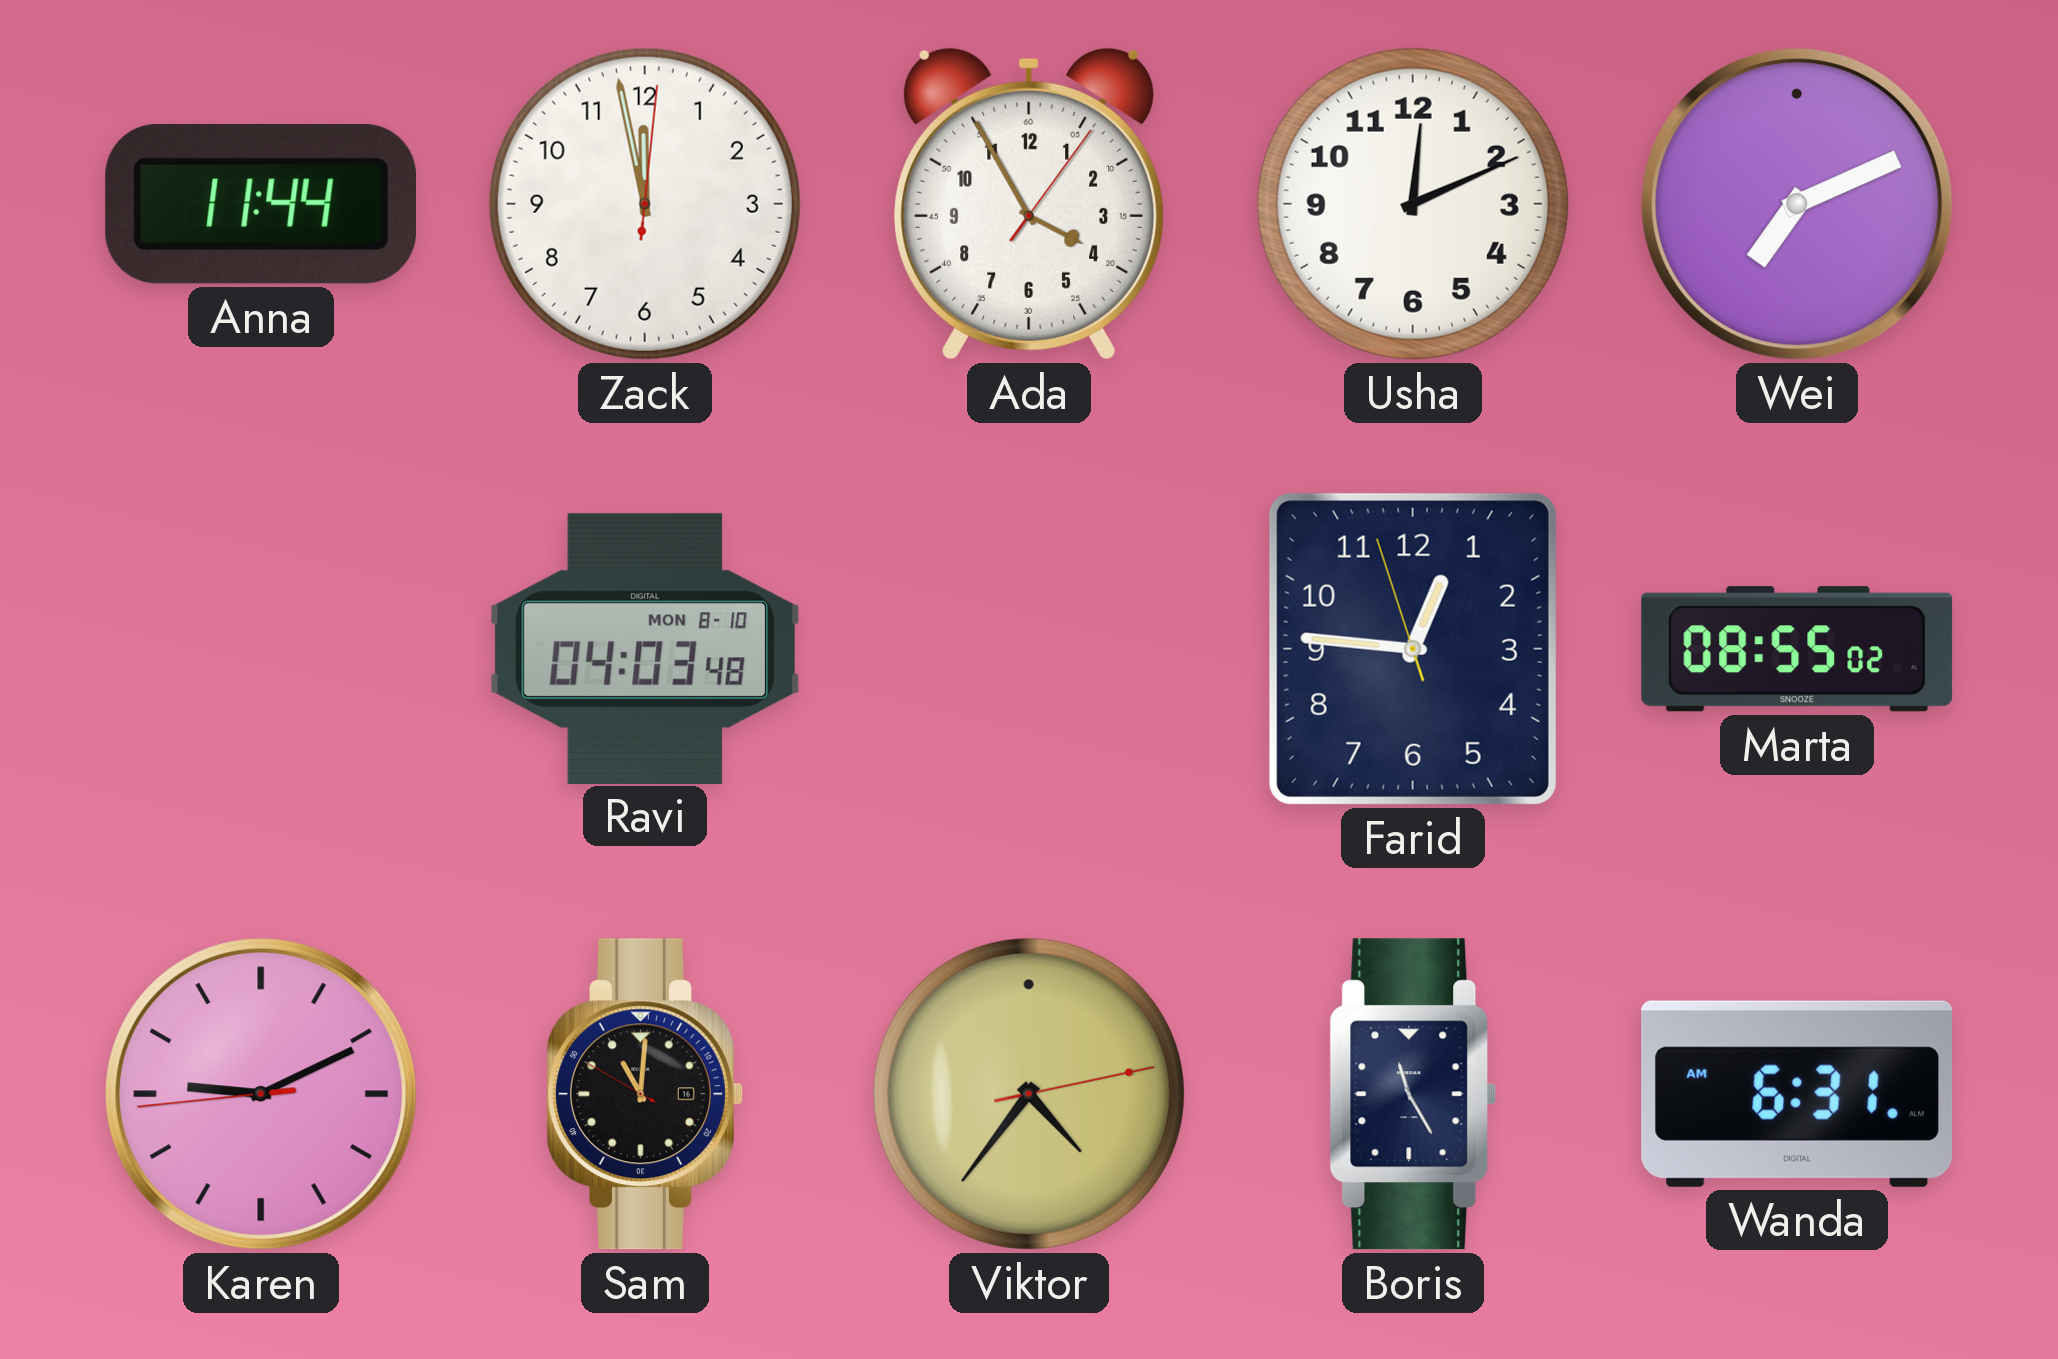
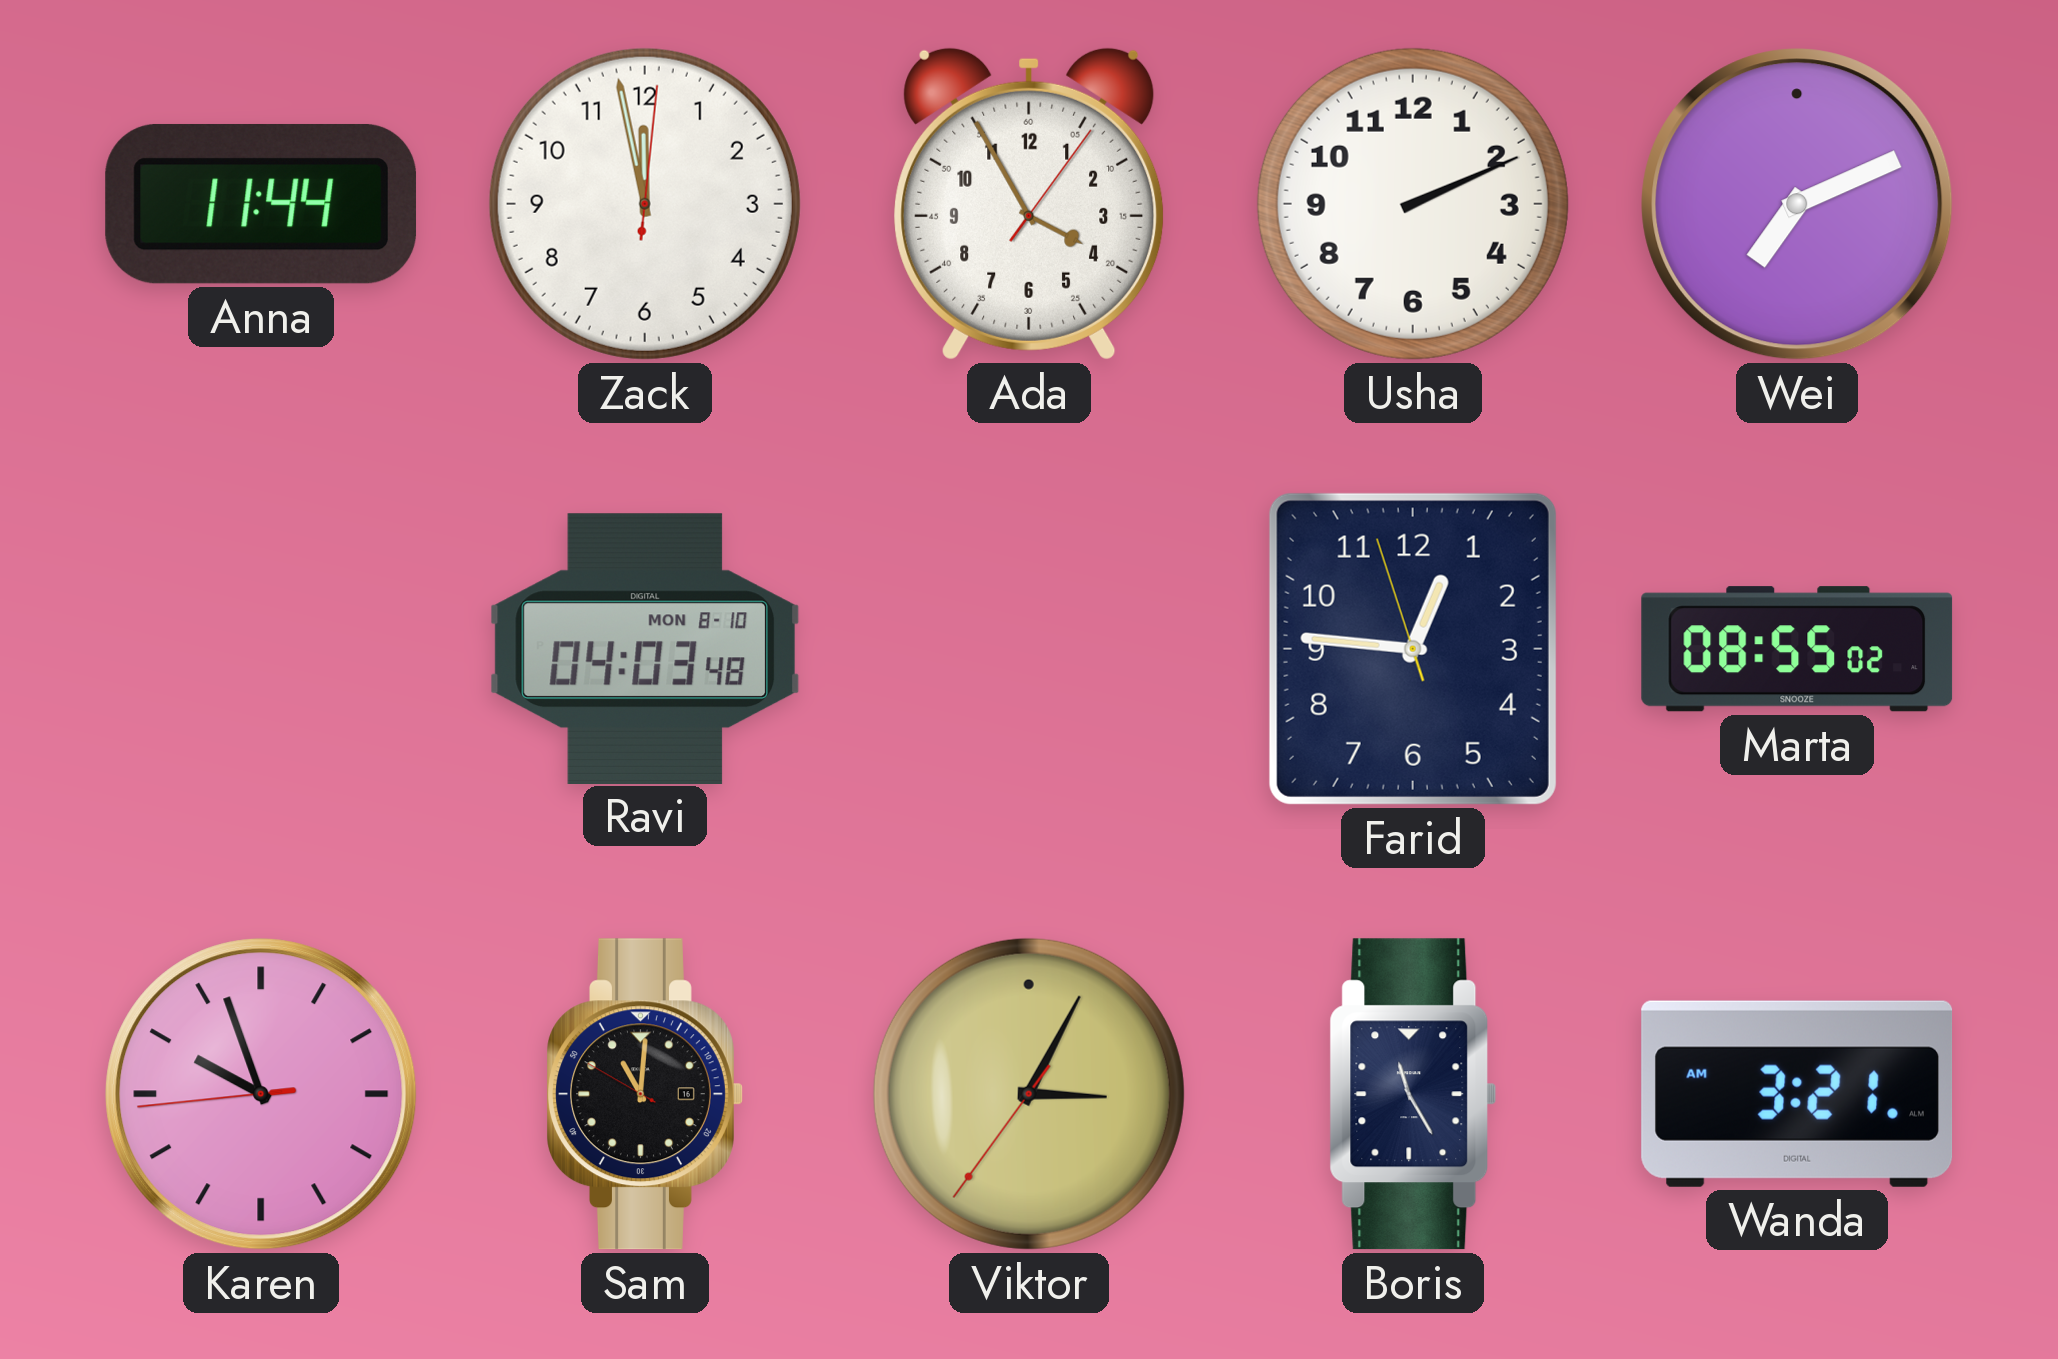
Usha: 12:11 -> 2:11
Karen: 9:10 -> 9:56
Viktor: 4:36 -> 3:04
Wanda: 6:31 -> 3:21
